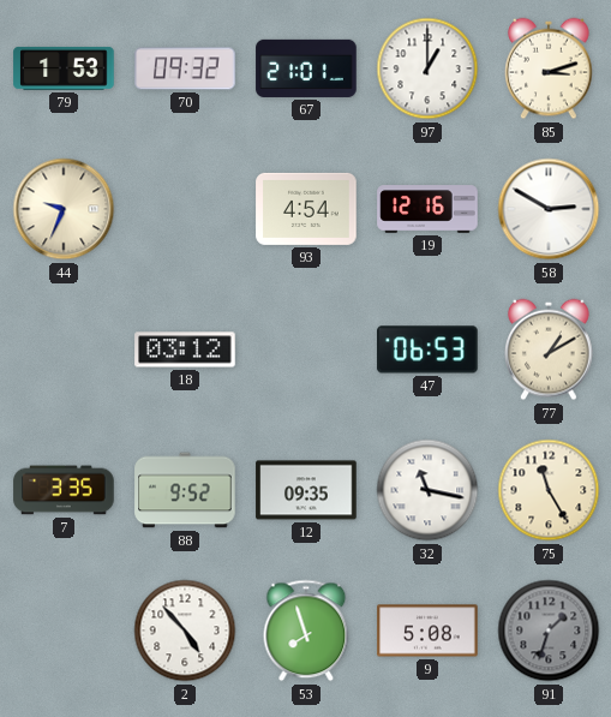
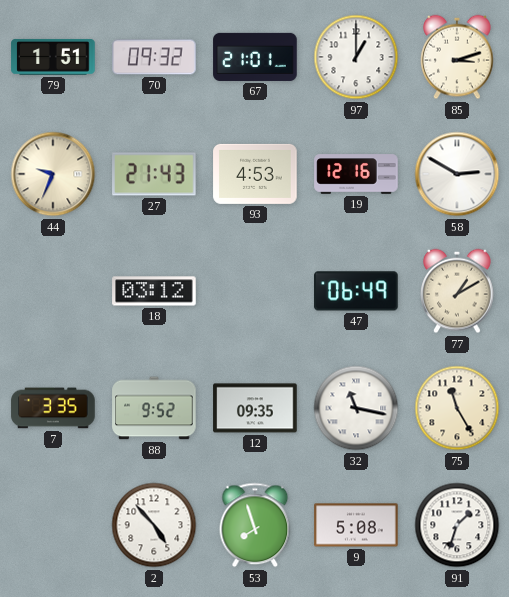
79: 1:53 -> 1:51
27: none -> 21:43
93: 4:54 -> 4:53
47: 06:53 -> 06:49
91 dial: grey -> white
